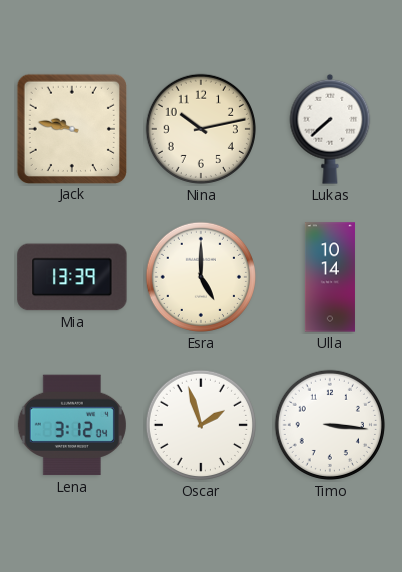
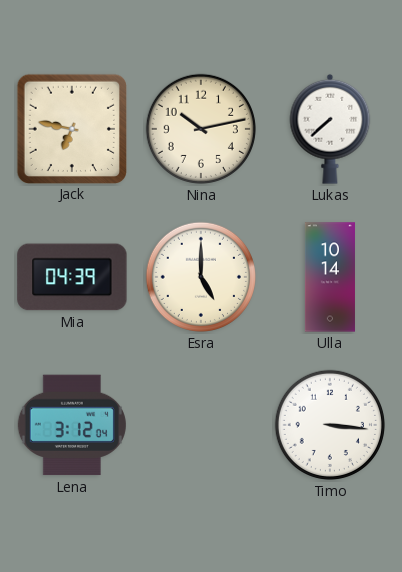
Jack: 9:47 -> 6:47
Mia: 13:39 -> 04:39
Oscar: 1:57 -> none
